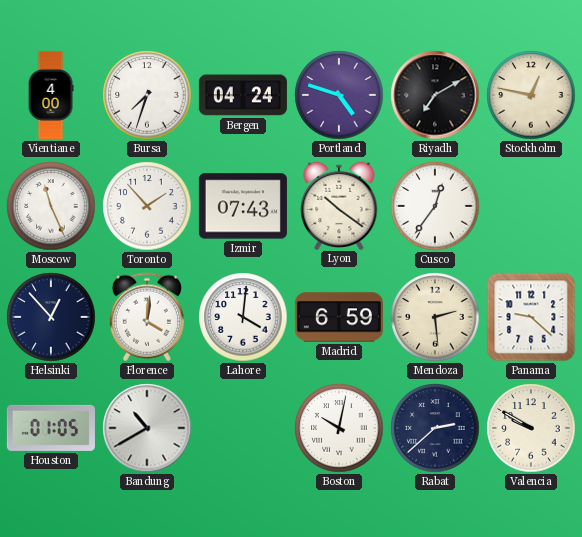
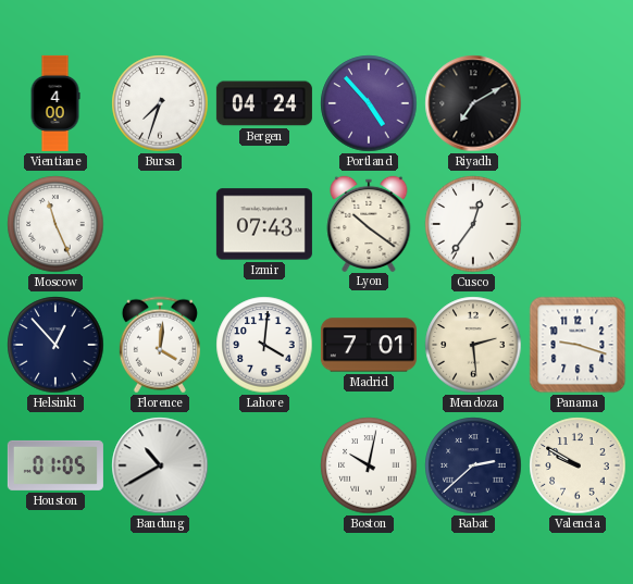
Portland: 4:48 -> 4:53
Stockholm: 12:47 -> none
Toronto: 1:53 -> none
Madrid: 6:59 -> 7:01
Panama: 9:22 -> 9:18
